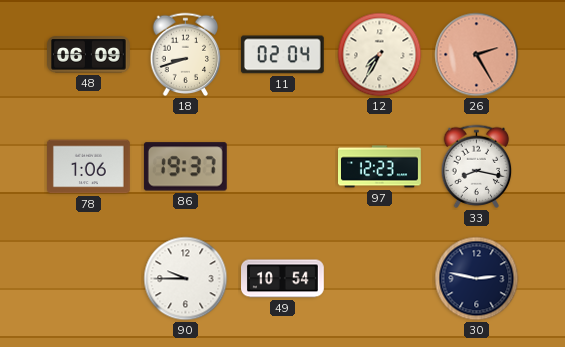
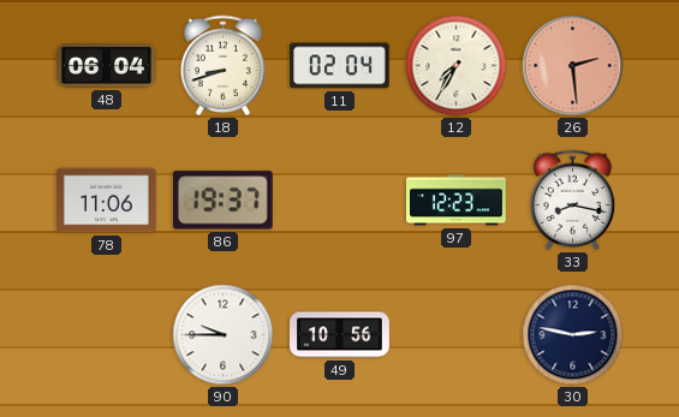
48: 06:09 -> 06:04
26: 2:25 -> 2:29
78: 1:06 -> 11:06
49: 10:54 -> 10:56
